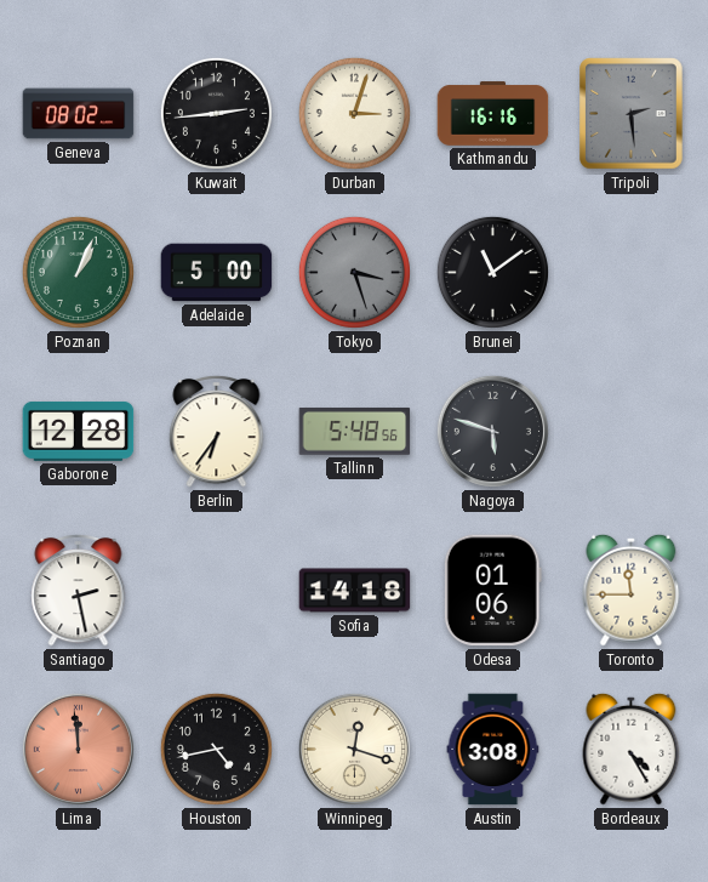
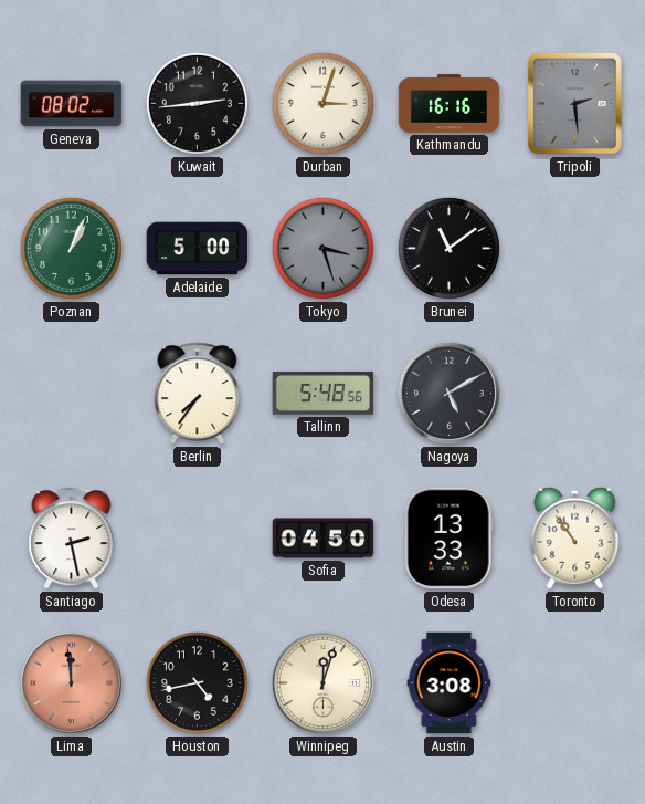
Gaborone: 12:28 -> none
Berlin: 6:36 -> 7:36
Nagoya: 5:48 -> 5:10
Sofia: 14:18 -> 04:50
Odesa: 01:06 -> 13:33
Toronto: 11:45 -> 10:54
Winnipeg: 12:18 -> 12:03
Bordeaux: 4:25 -> none
